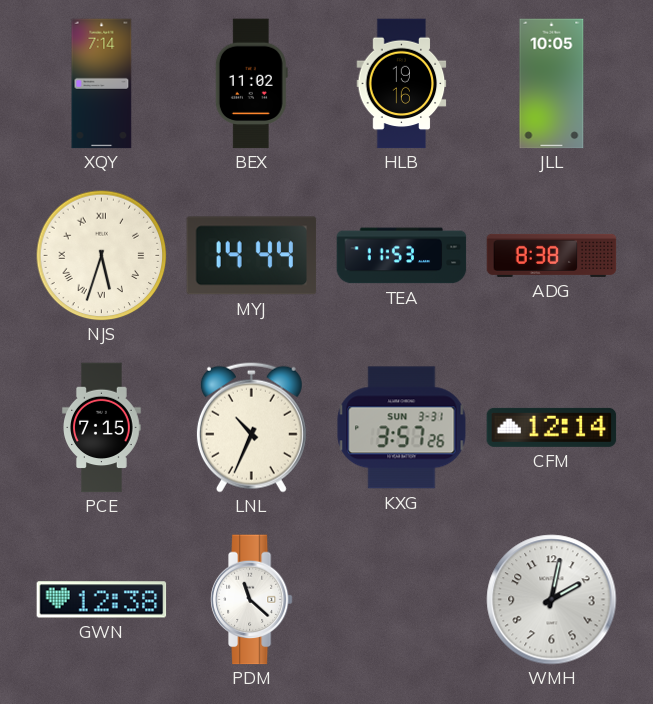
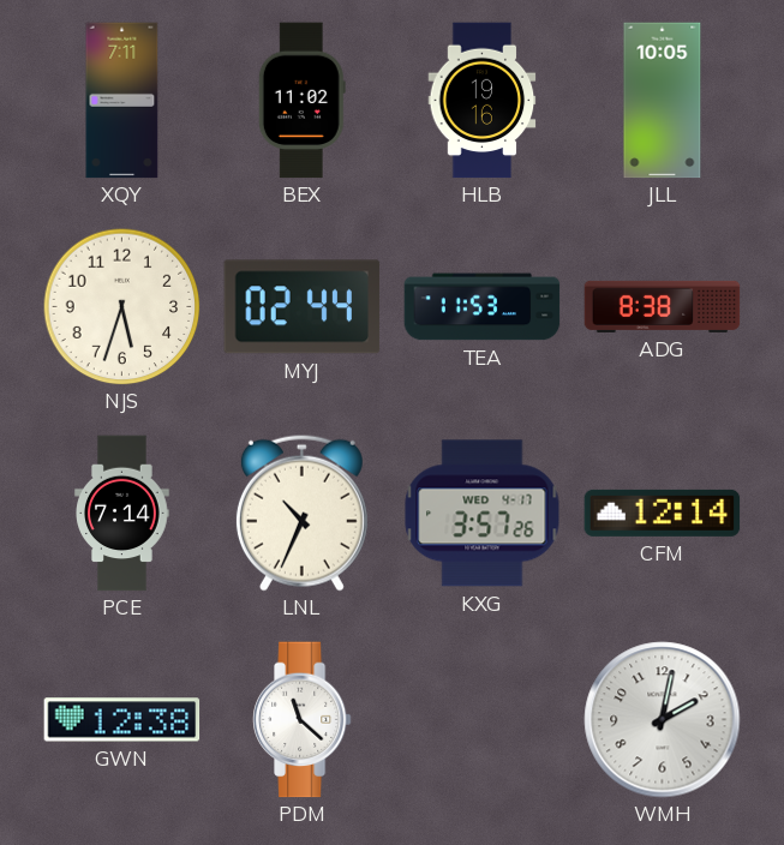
XQY: 7:14 -> 7:11
NJS numerals: Roman -> Arabic
MYJ: 14:44 -> 02:44
PCE: 7:15 -> 7:14
KXG date: SUN 3-31 -> WED 4-17
